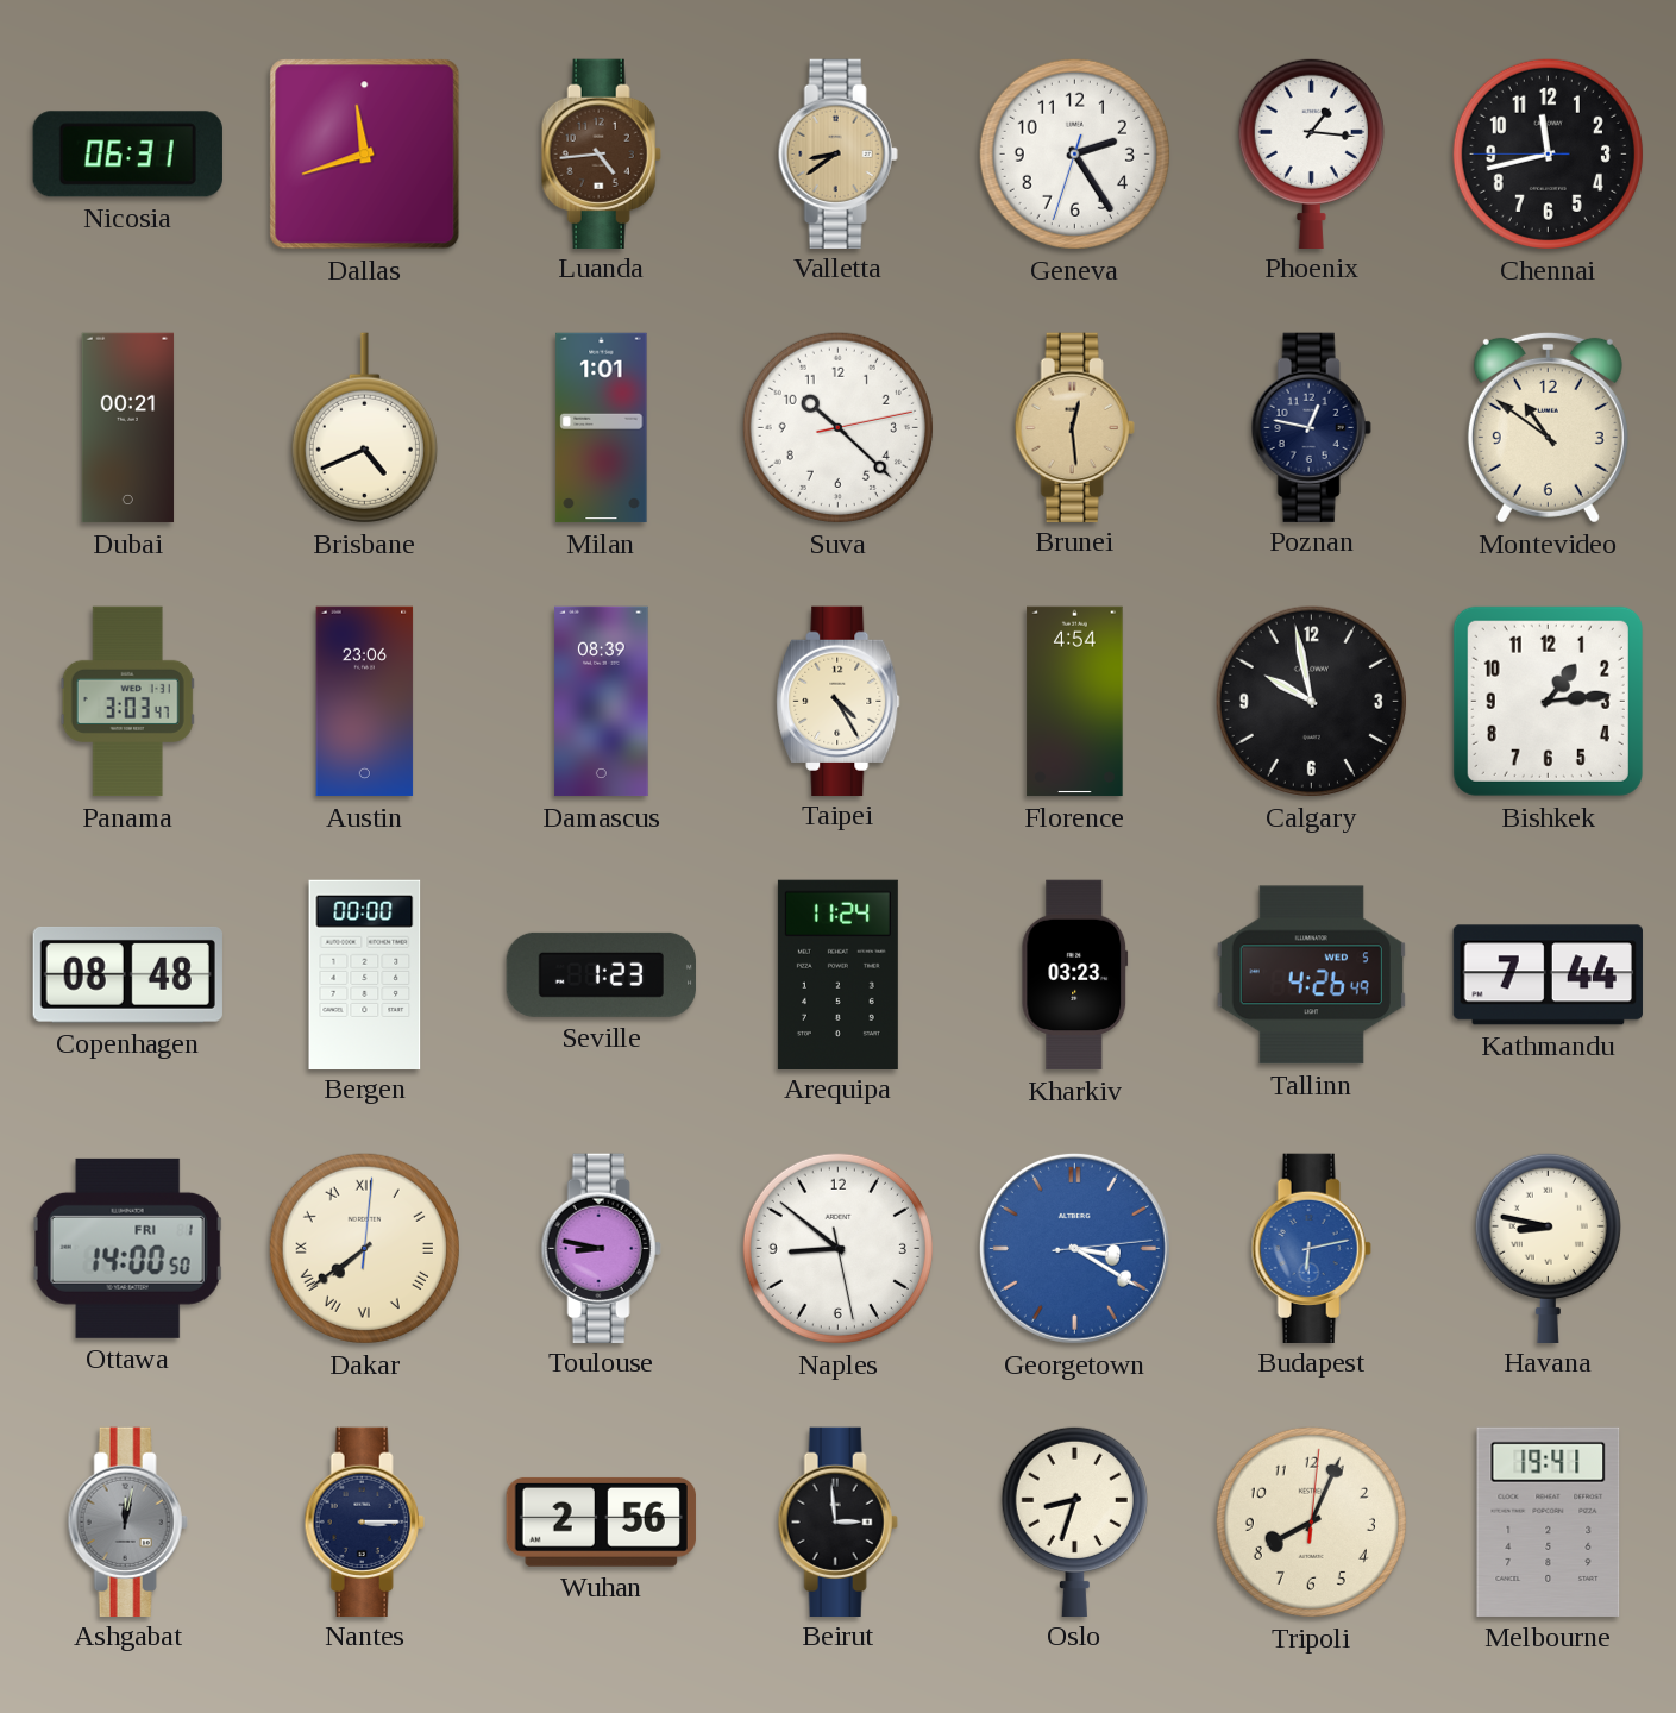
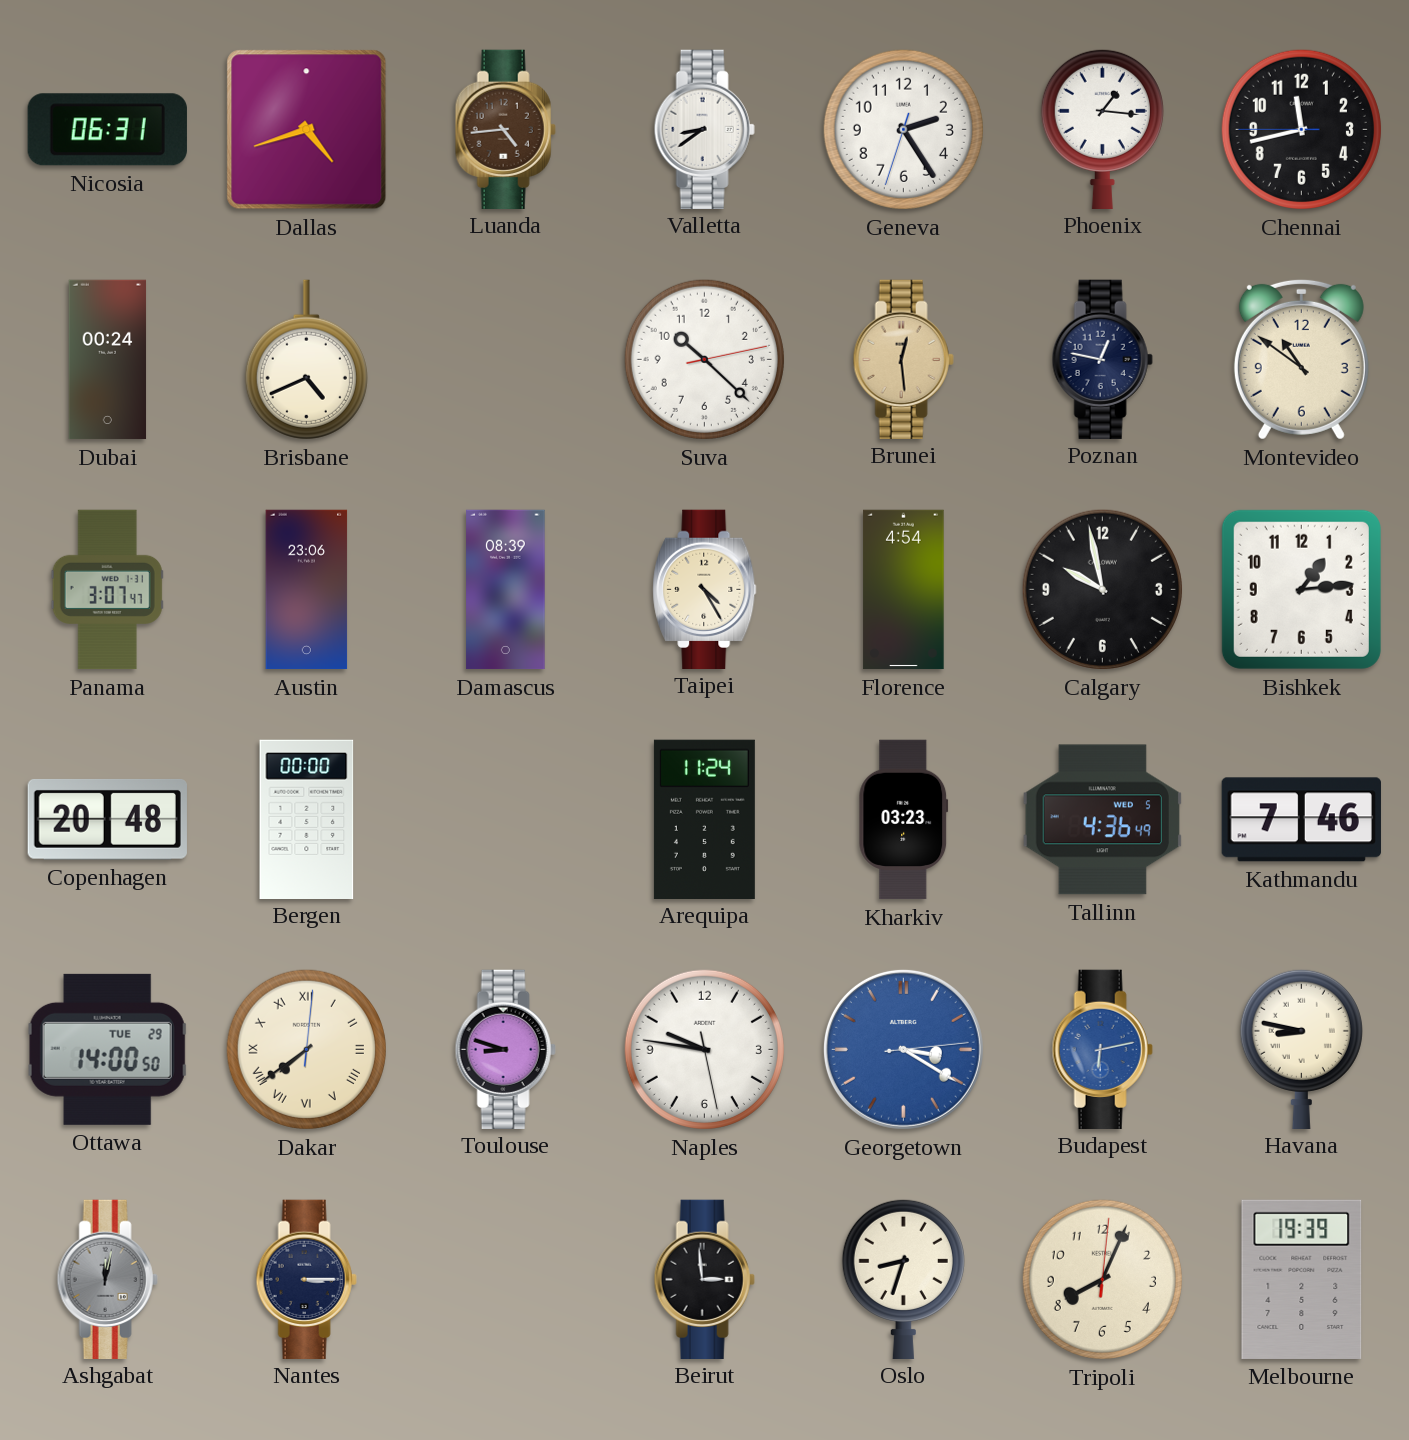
Dallas: 11:42 -> 4:42
Valletta dial: champagne -> white
Dubai: 00:21 -> 00:24
Milan: 1:01 -> none
Panama: 3:03 -> 3:07
Copenhagen: 08:48 -> 20:48
Seville: 1:23 -> none
Tallinn: 4:26 -> 4:36
Kathmandu: 7:44 -> 7:46
Ottawa date: FRI 1 -> TUE 29
Toulouse: 8:47 -> 8:48
Naples: 8:51 -> 9:46
Wuhan: 2:56 -> none
Melbourne: 19:41 -> 19:39
